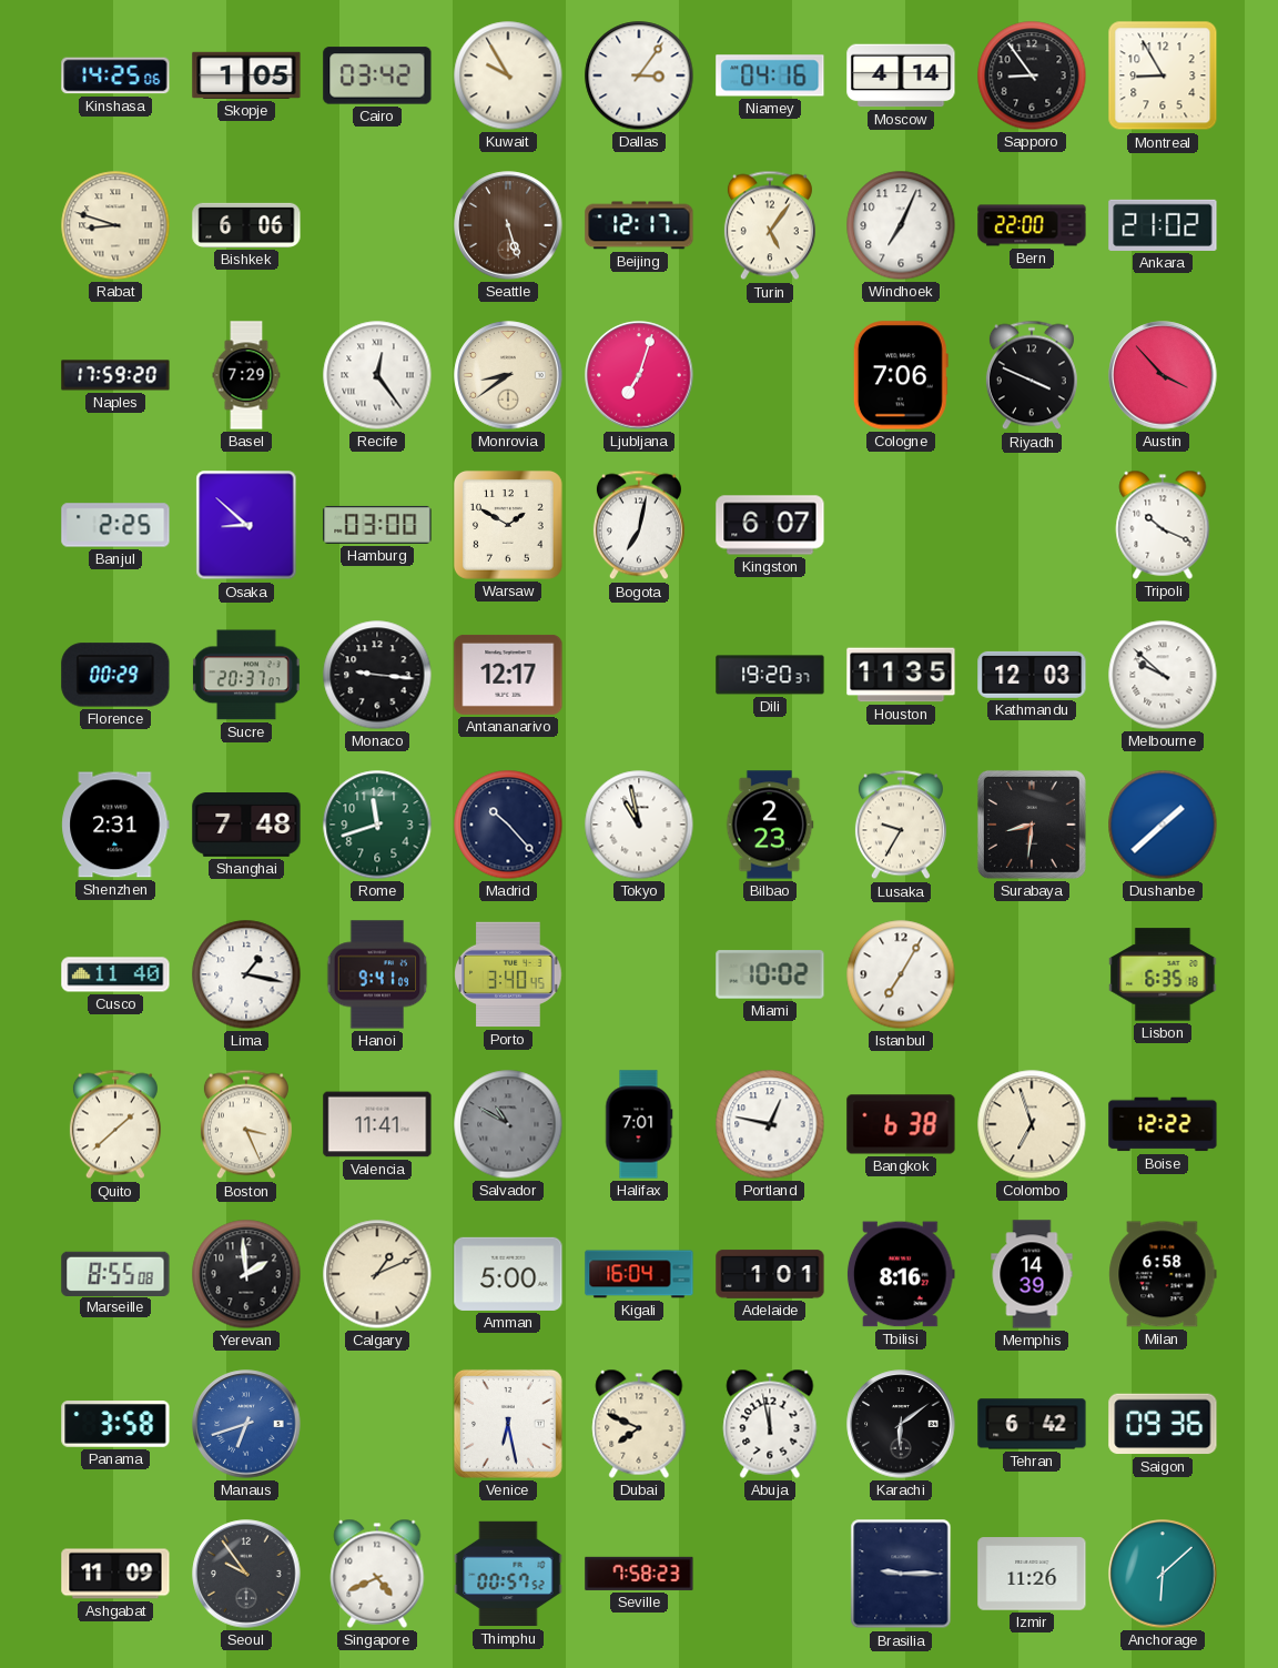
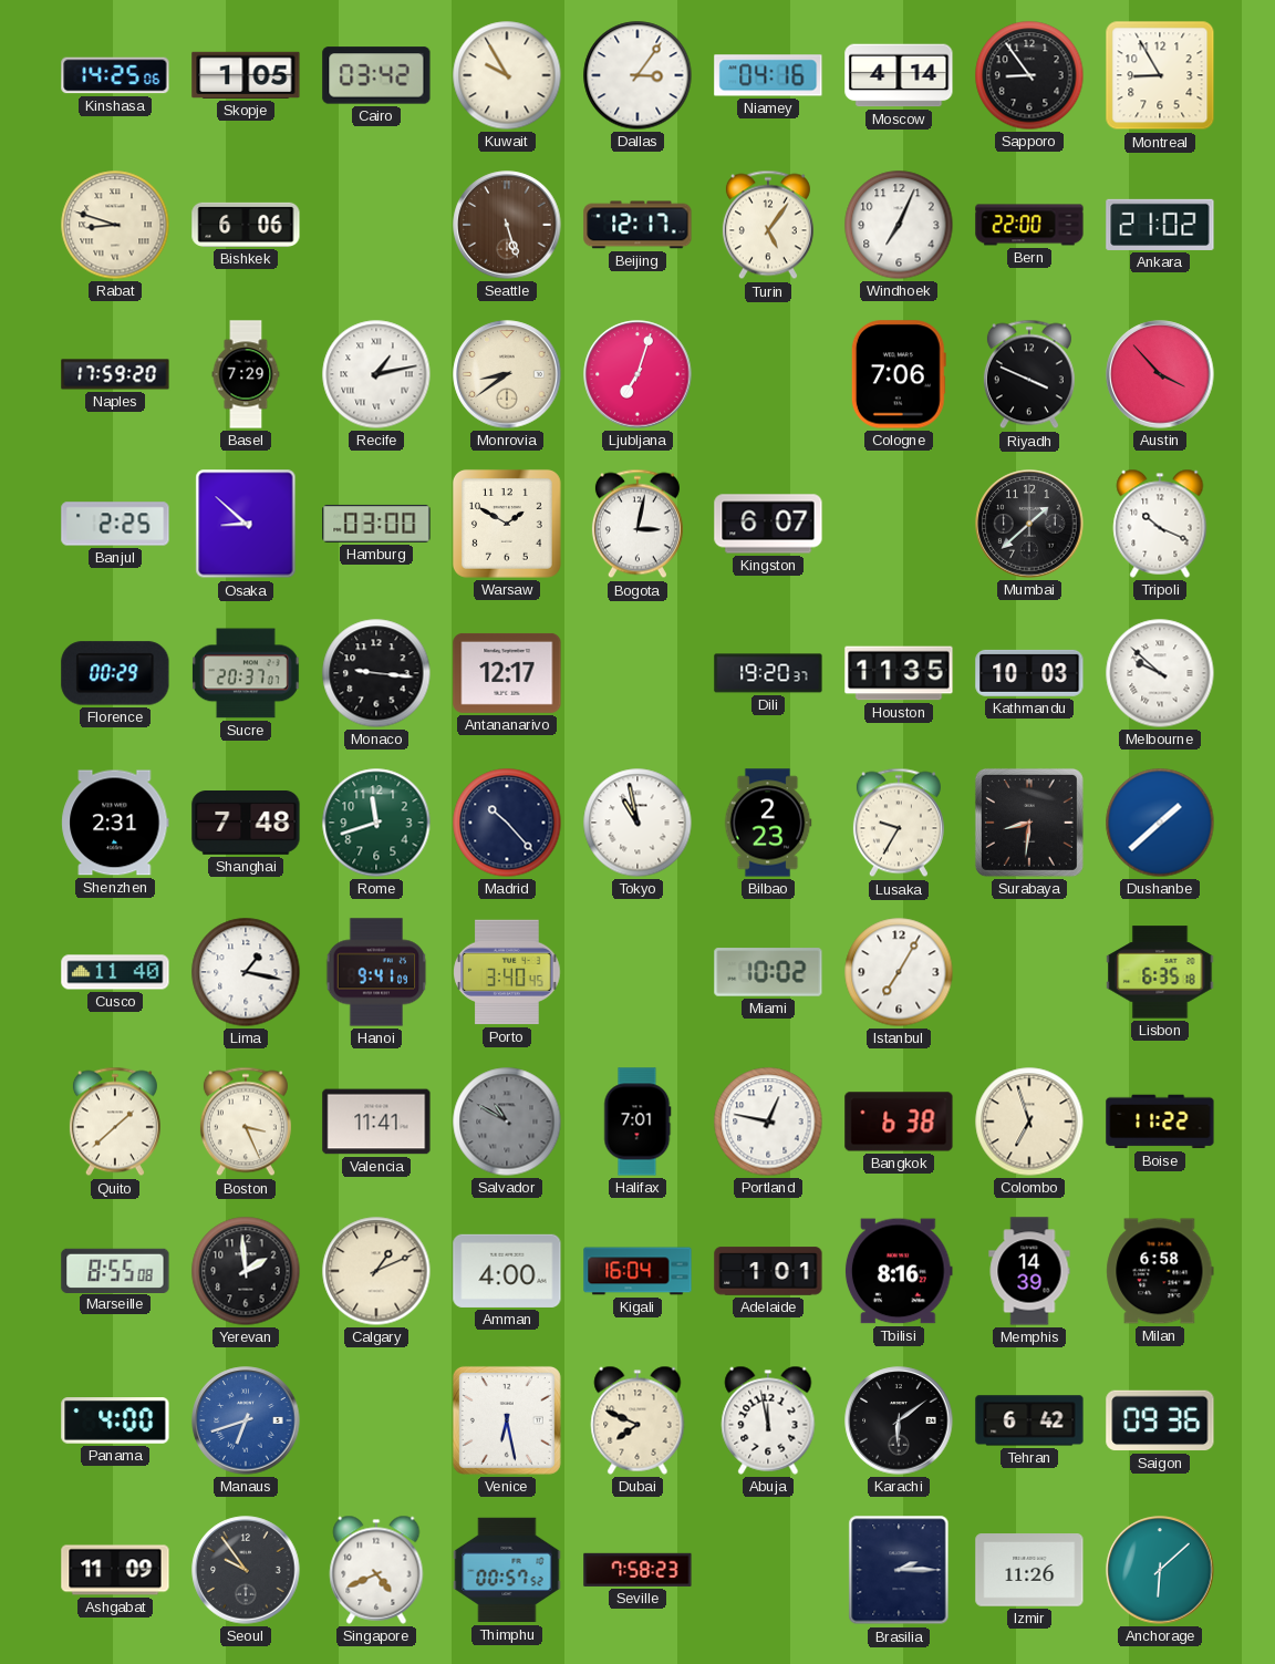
Recife: 12:24 -> 1:13
Bogota: 7:02 -> 3:02
Mumbai: none -> 1:38
Kathmandu: 12:03 -> 10:03
Boise: 12:22 -> 11:22
Amman: 5:00 -> 4:00
Panama: 3:58 -> 4:00
Brasilia: 9:15 -> 2:15
